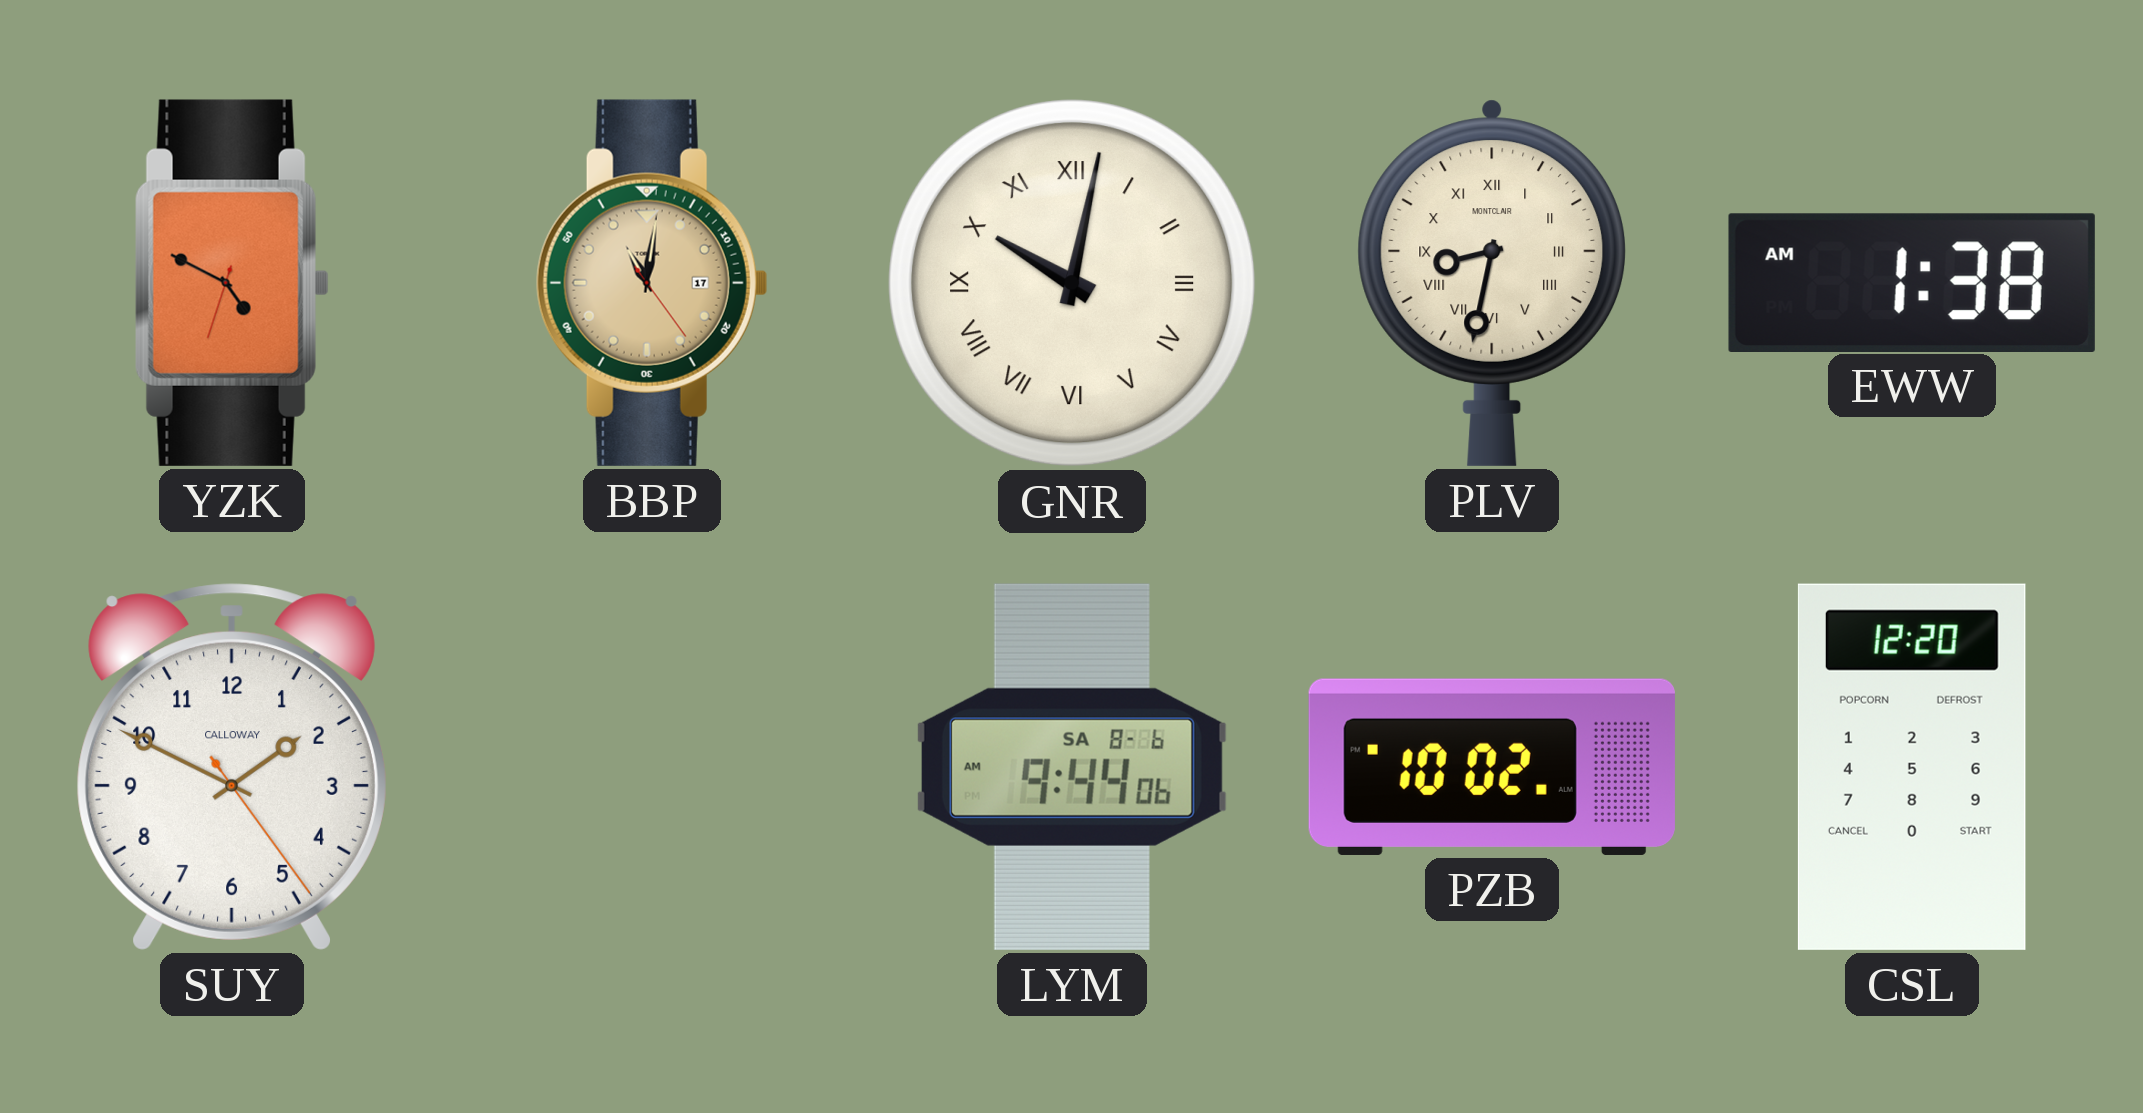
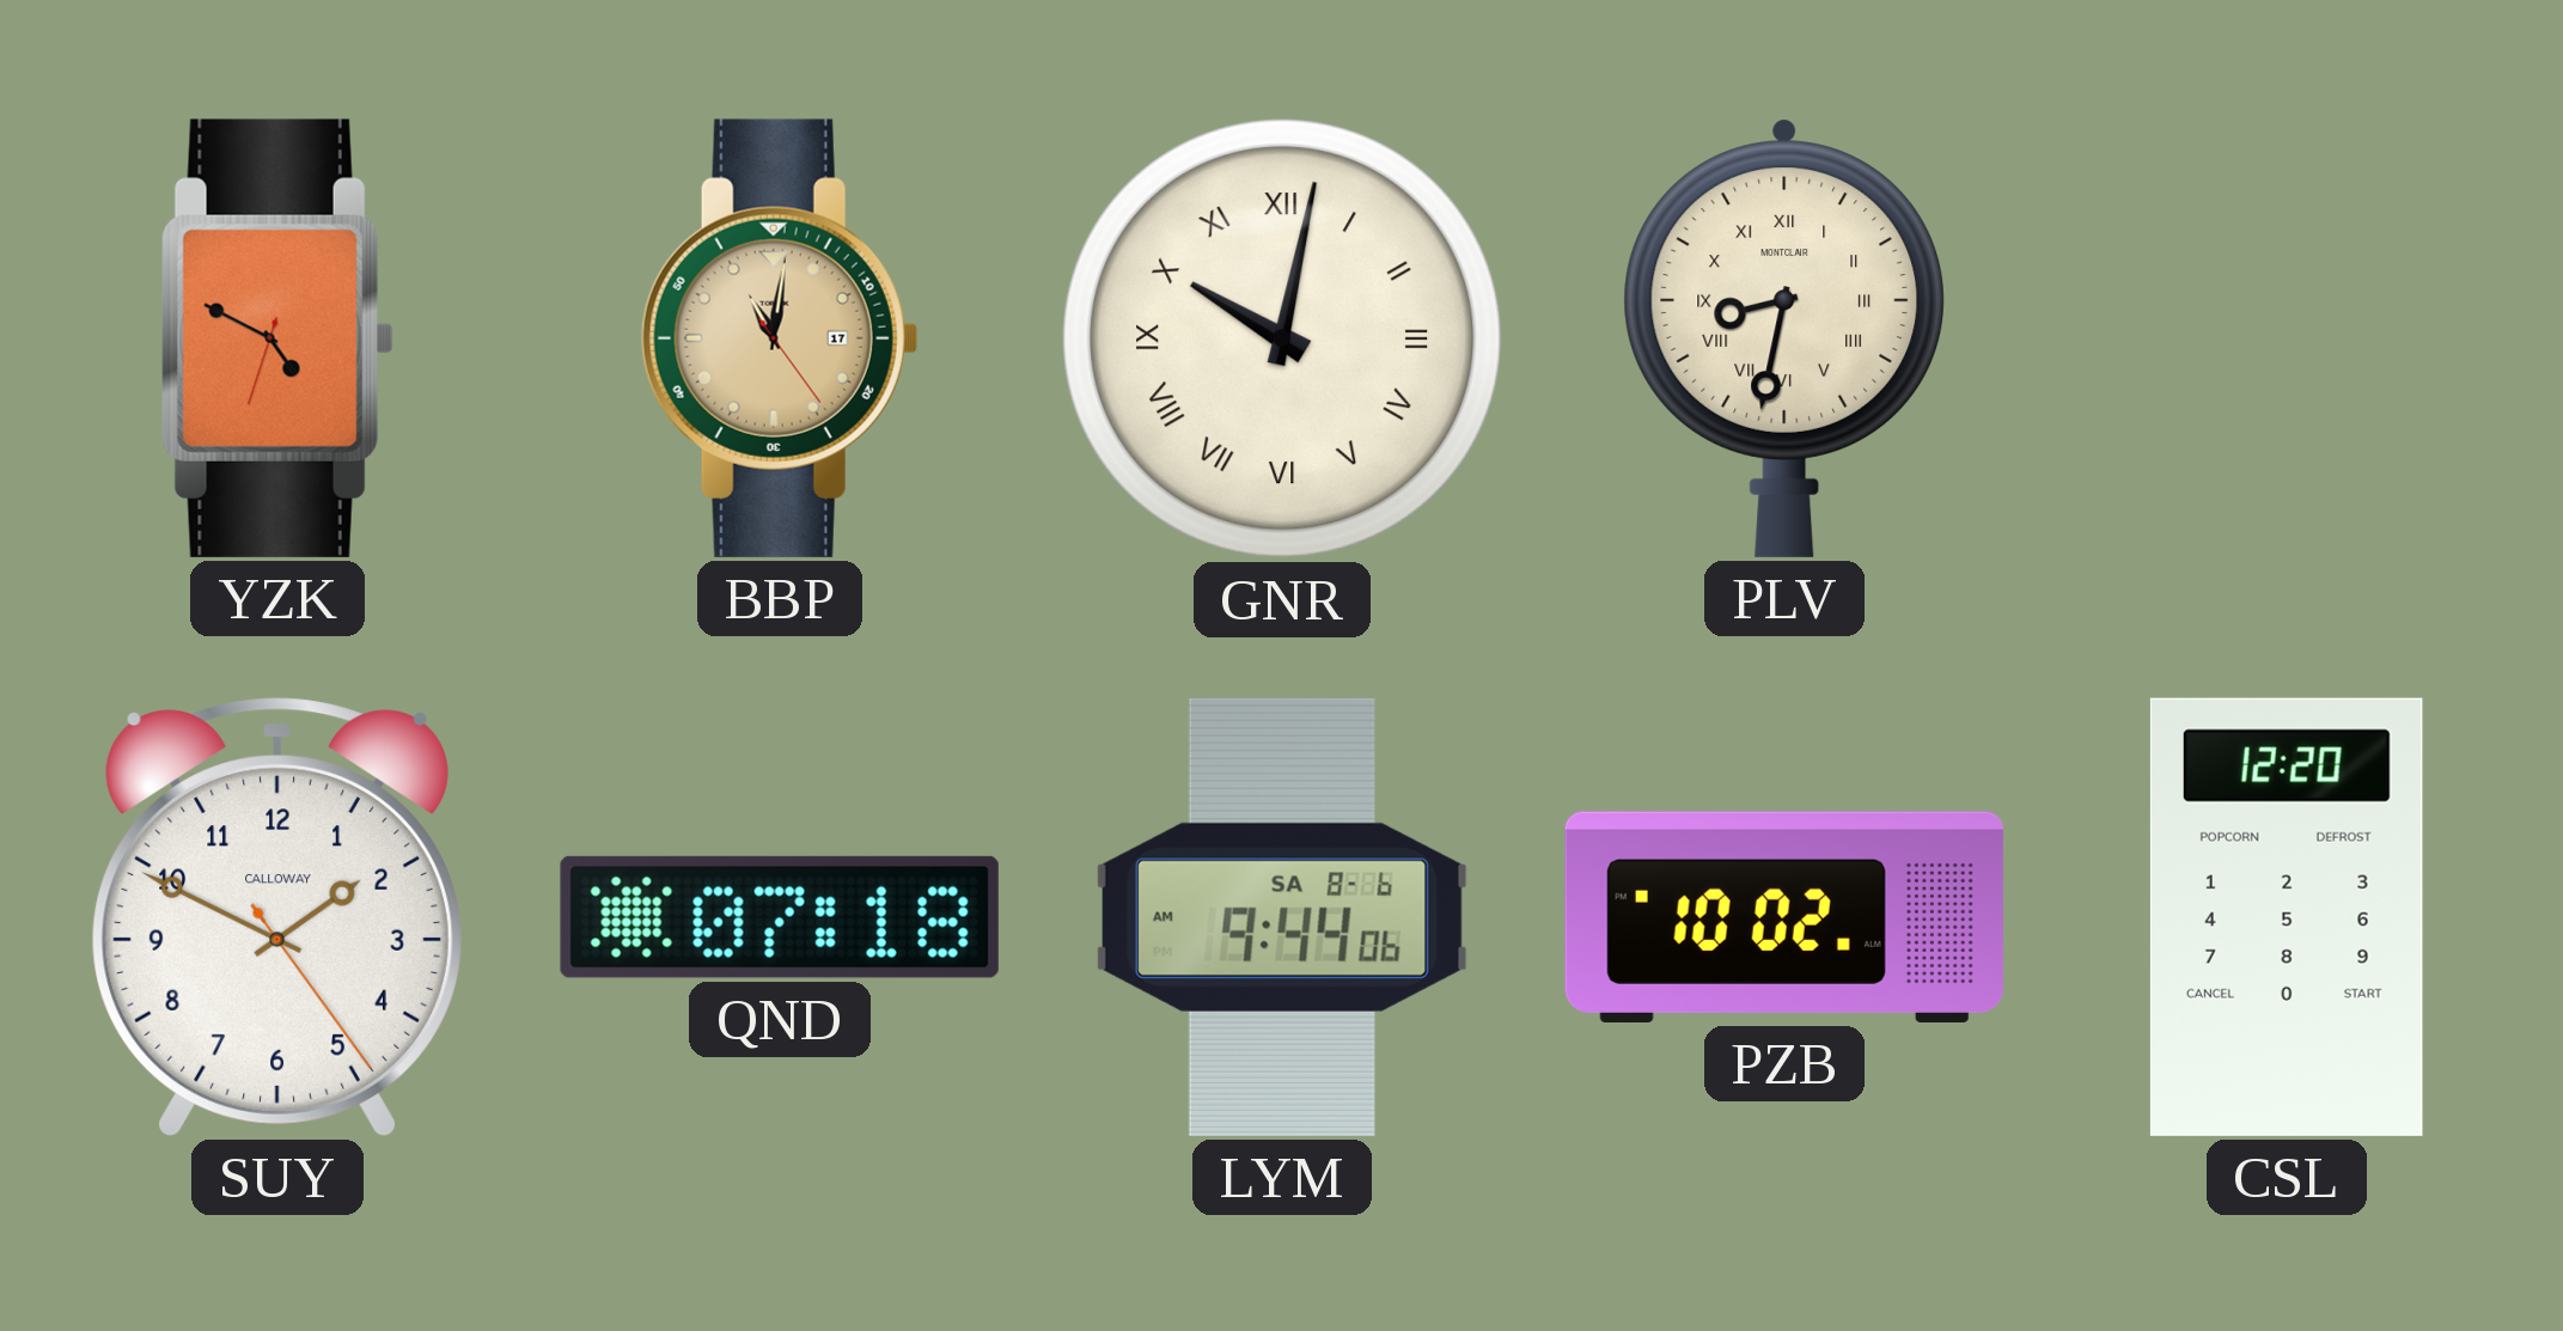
EWW: 1:38 -> none
QND: none -> 07:18
